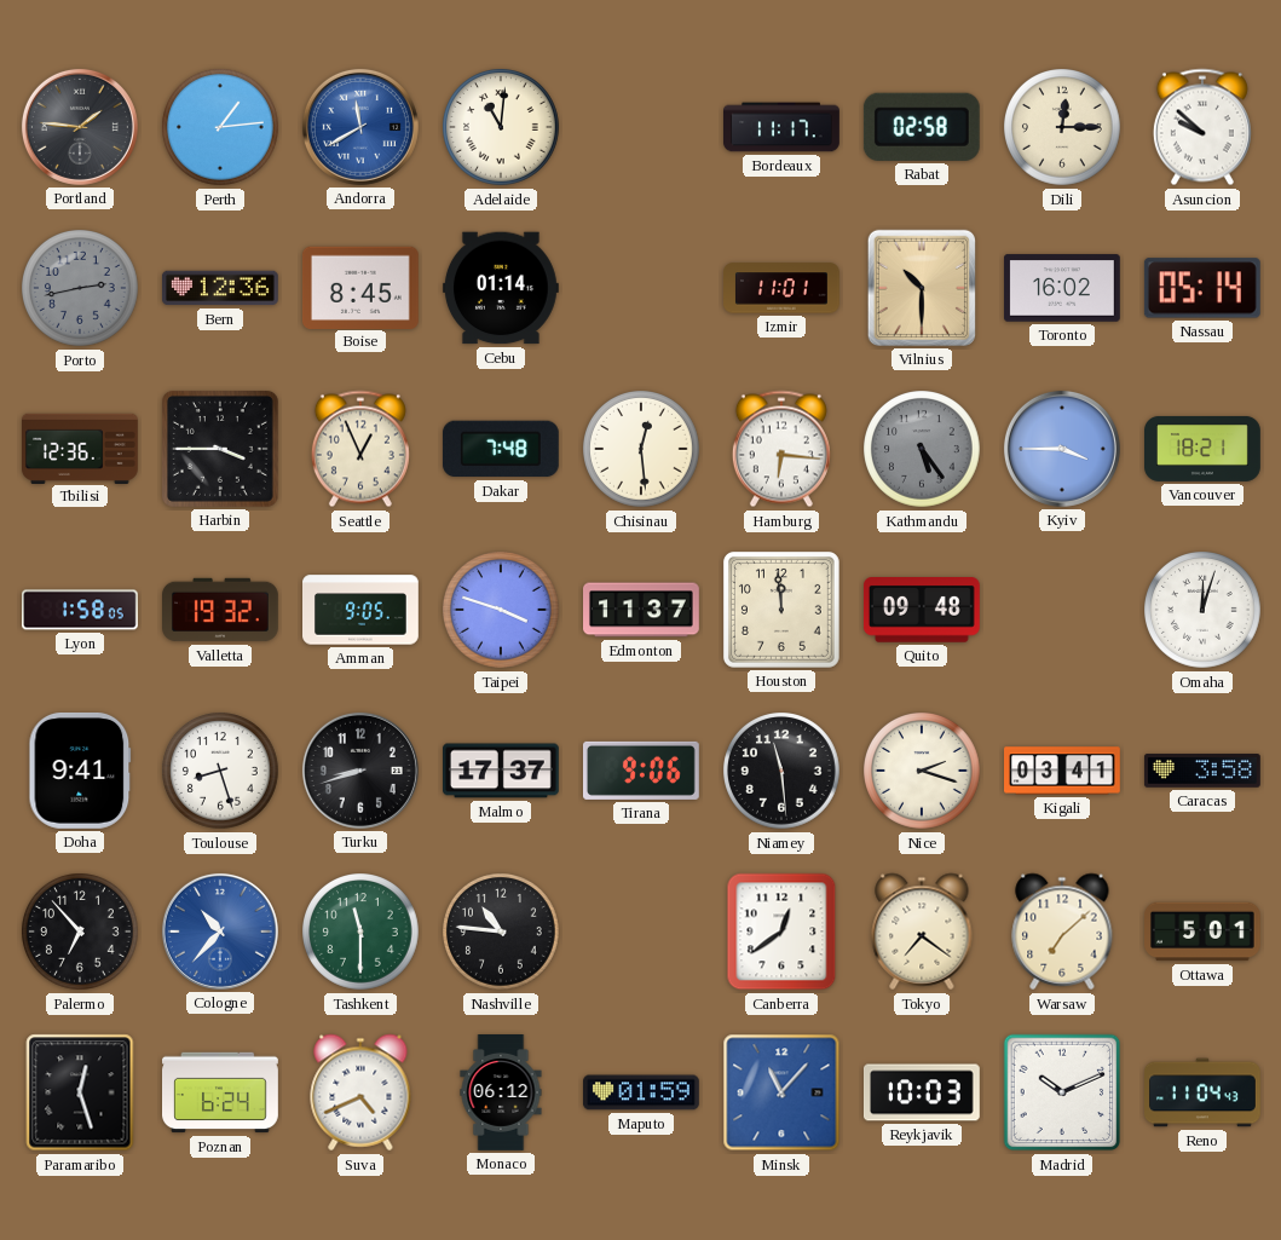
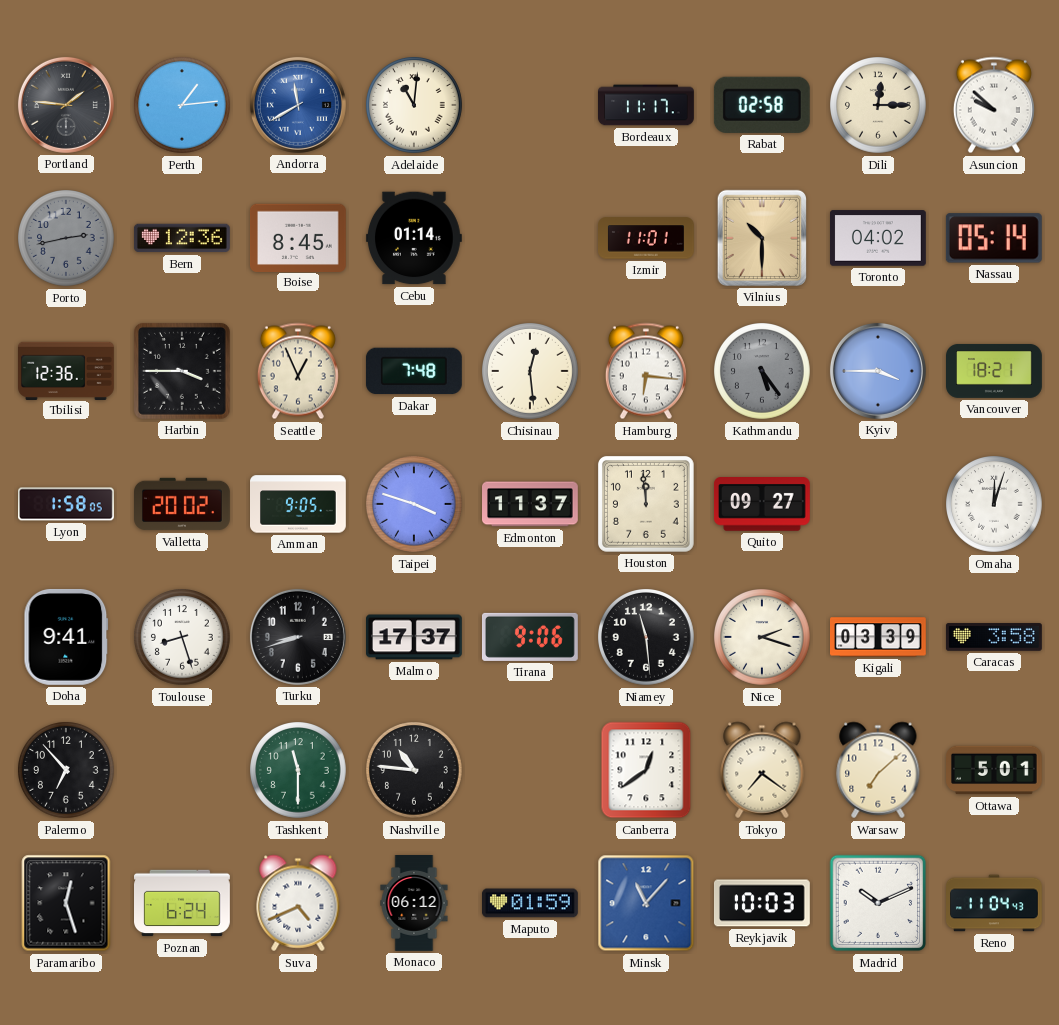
Toronto: 16:02 -> 04:02
Valletta: 19:32 -> 20:02
Quito: 09:48 -> 09:27
Kigali: 03:41 -> 03:39
Cologne: 10:37 -> none
